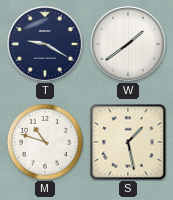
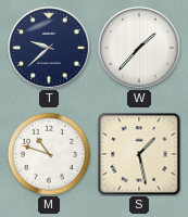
T: 9:20 -> 9:38
W: 1:39 -> 1:37
